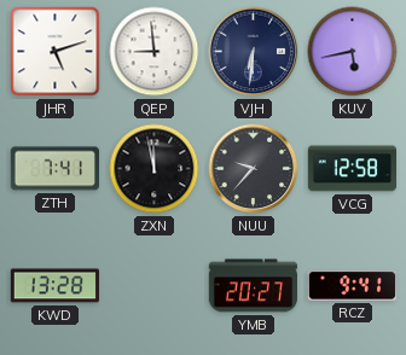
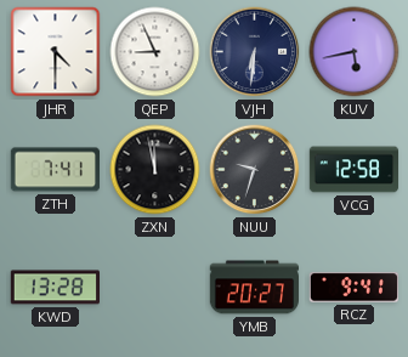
JHR: 5:12 -> 4:30
QEP: 8:59 -> 8:56
NUU: 9:37 -> 9:33
